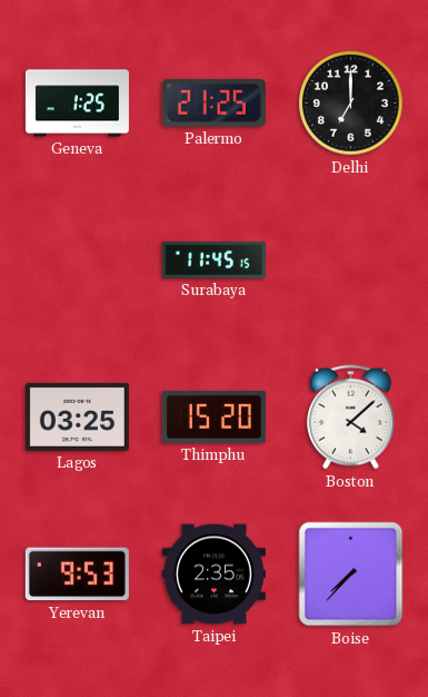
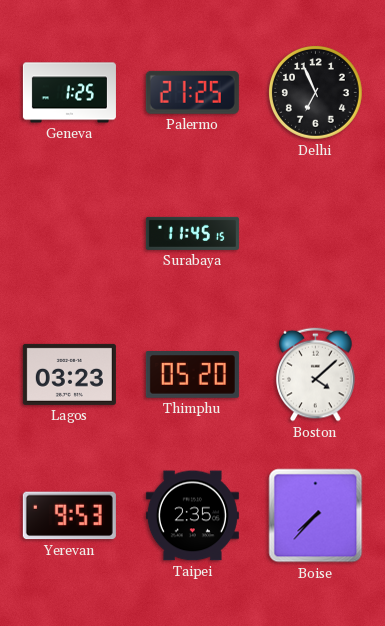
Delhi: 7:00 -> 6:56
Lagos: 03:25 -> 03:23
Thimphu: 15:20 -> 05:20
